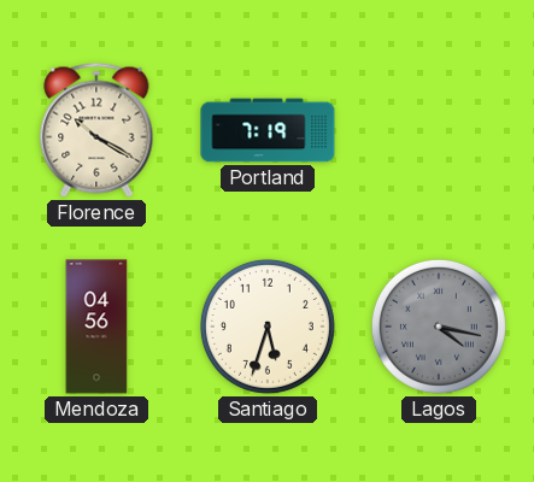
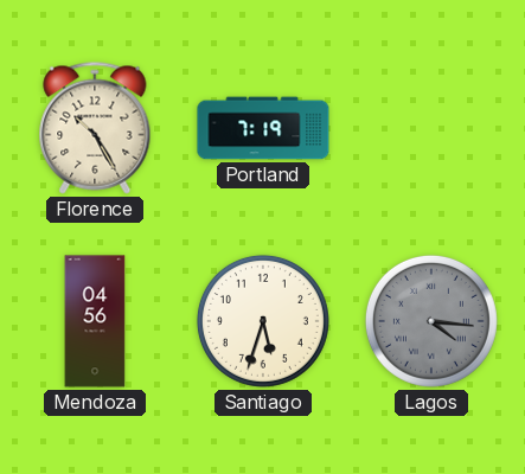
Florence: 10:20 -> 10:25
Lagos: 4:17 -> 4:16
